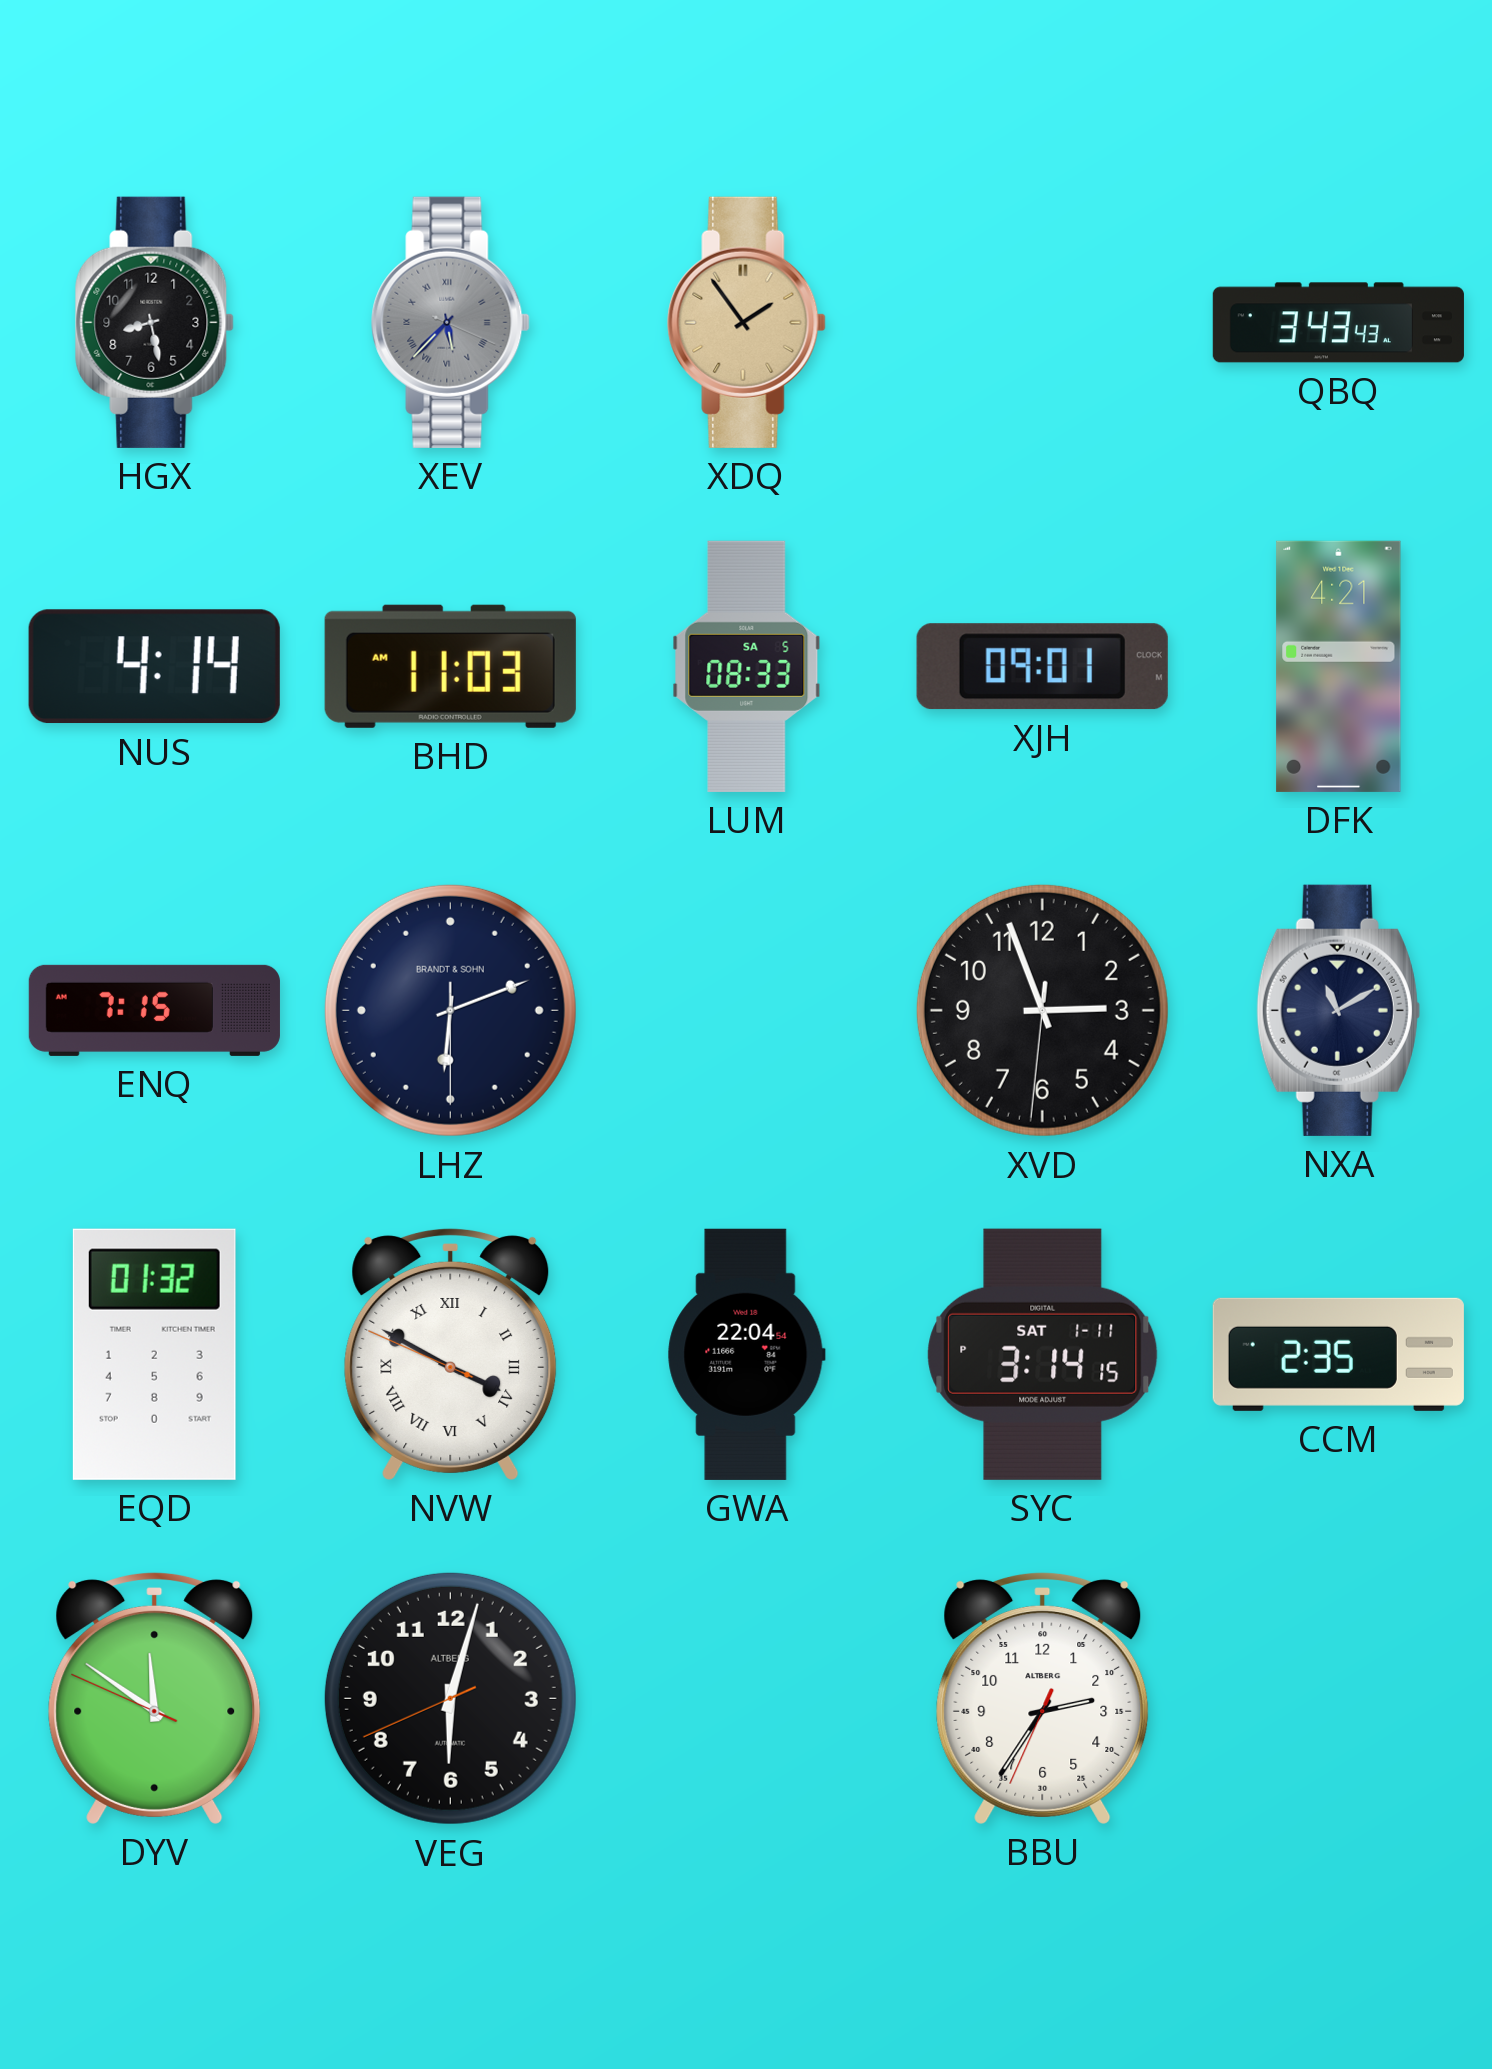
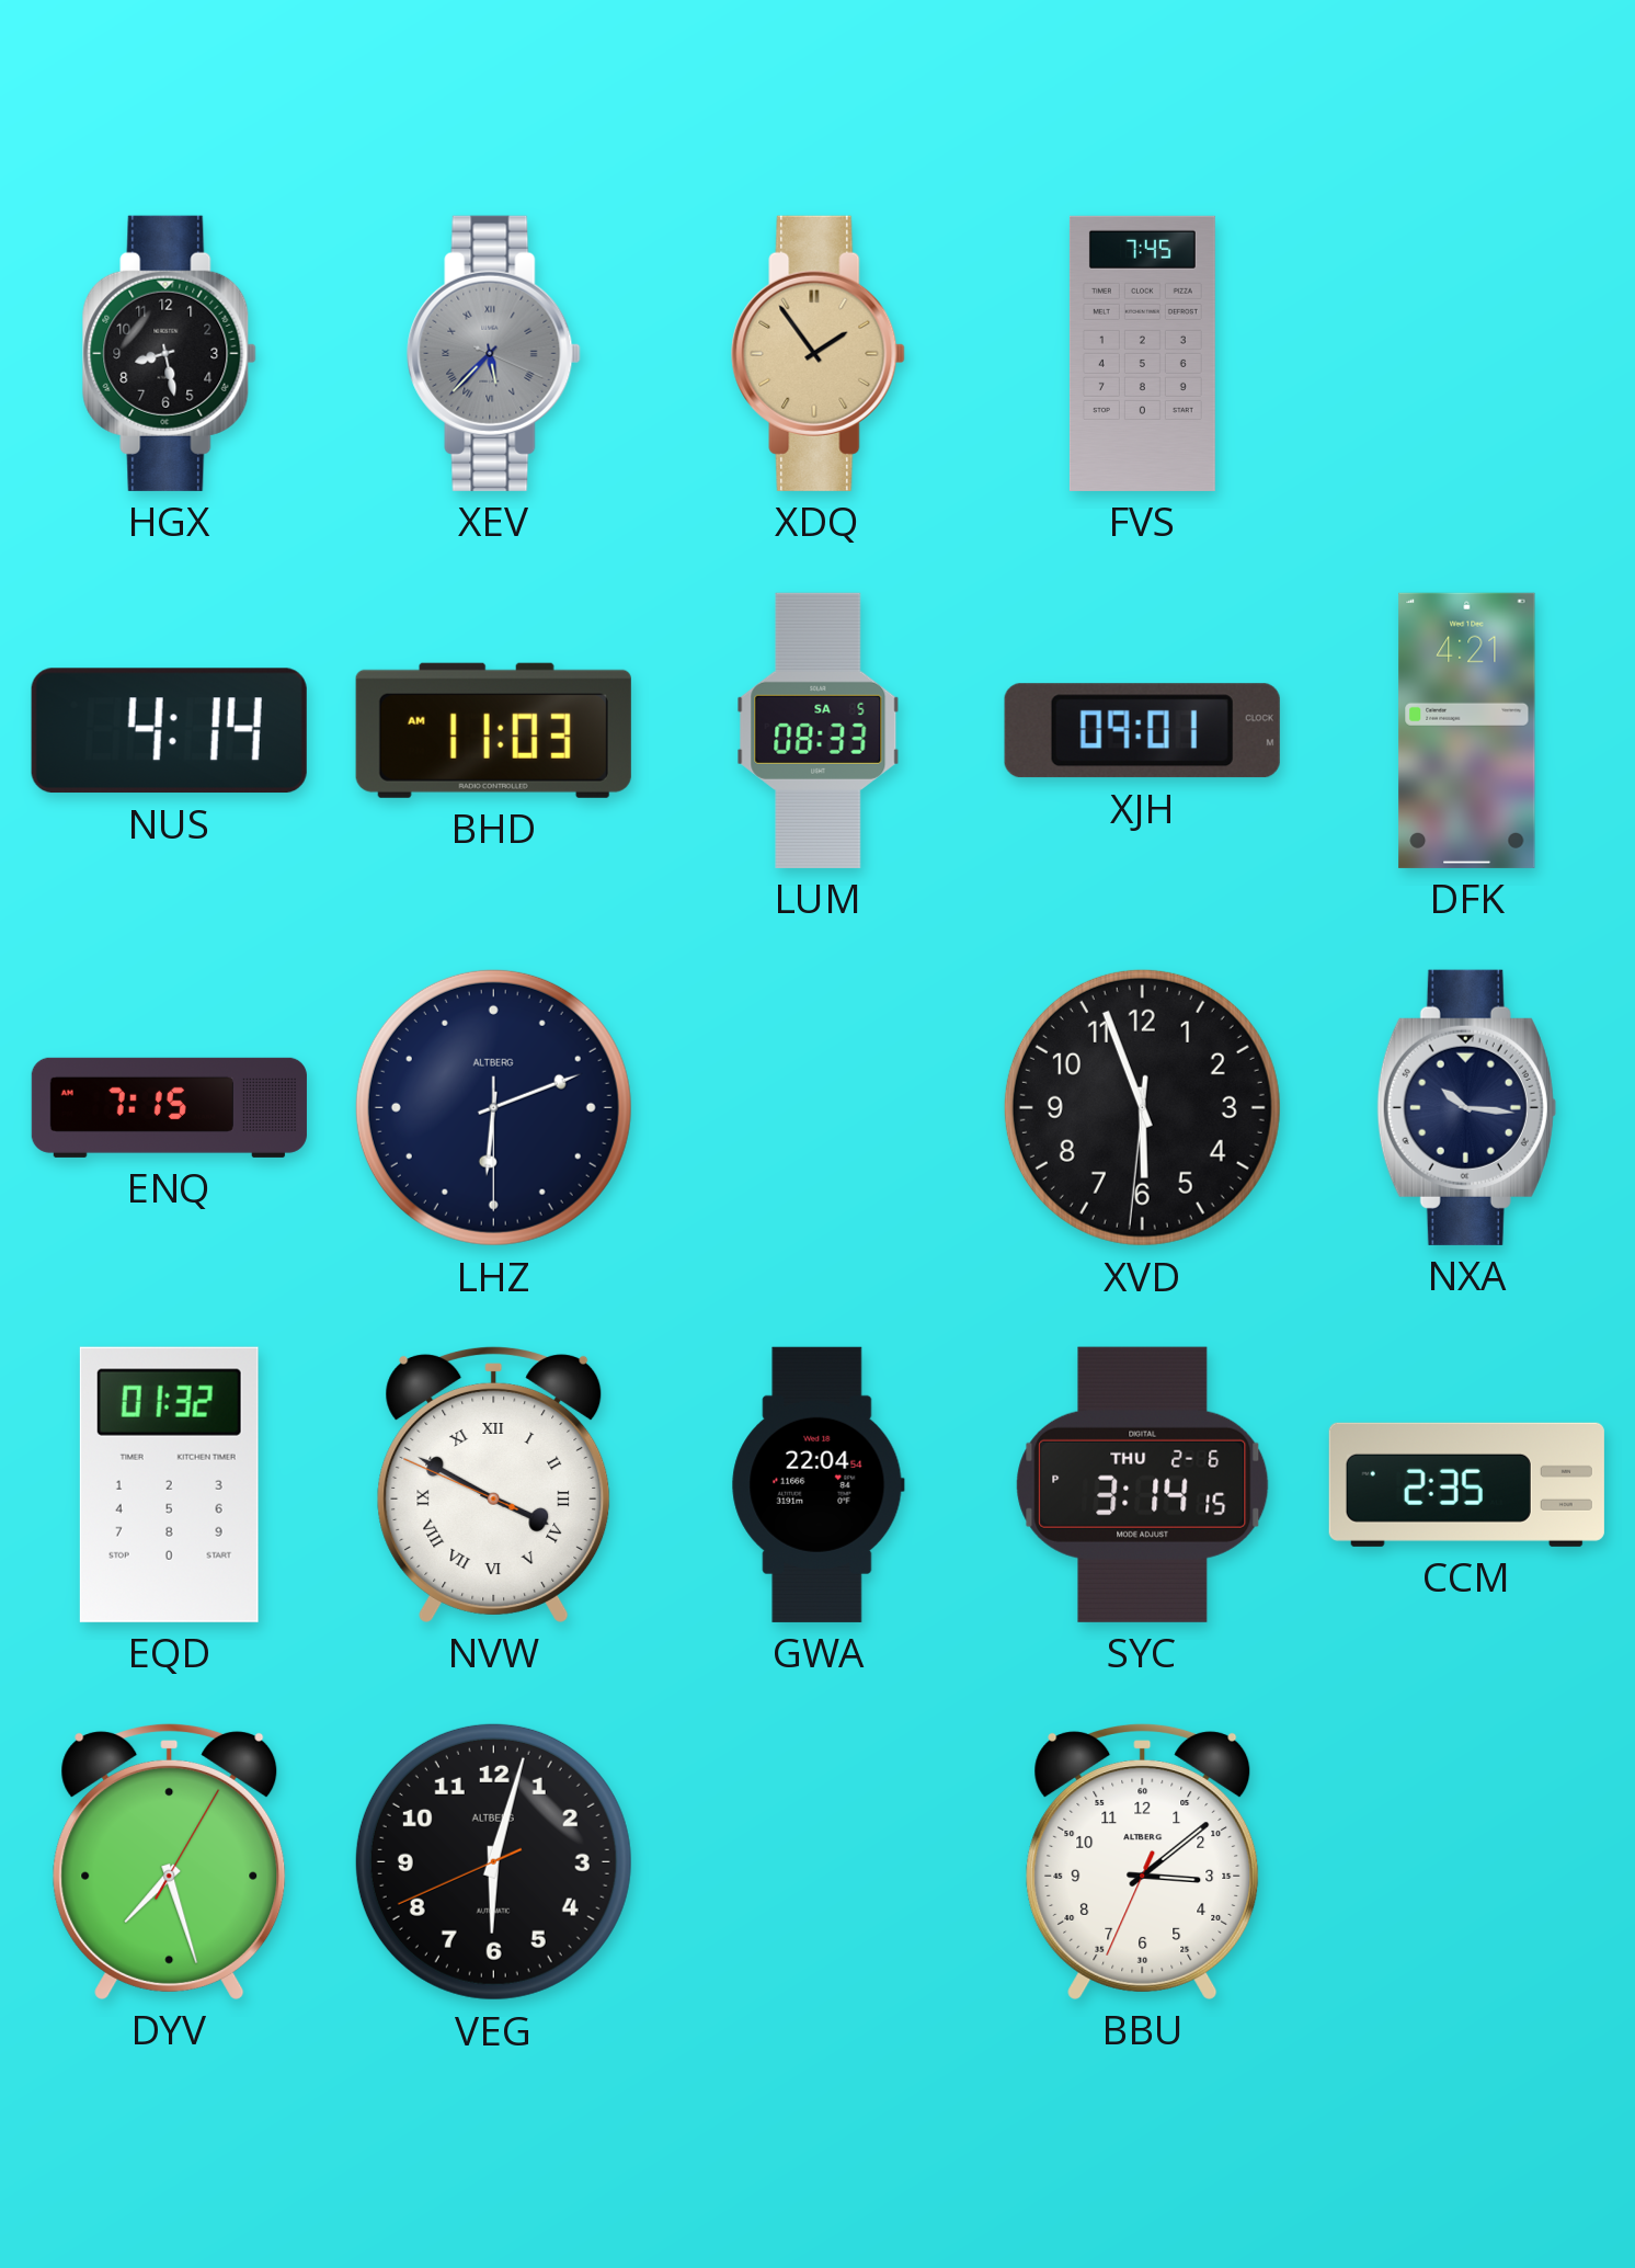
FVS: none -> 7:45
QBQ: 3:43 -> none
LHZ brand: BRANDT & SOHN -> ALTBERG
XVD: 2:56 -> 5:56
NXA: 11:10 -> 10:16
SYC date: SAT 1-11 -> THU 2-6
DYV: 11:50 -> 7:27
BBU: 2:35 -> 3:08
